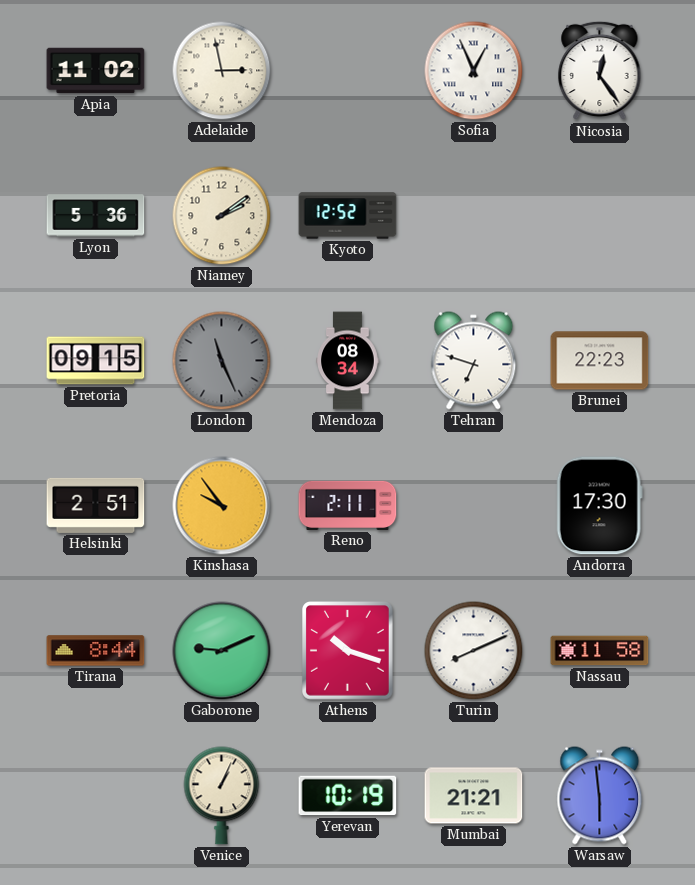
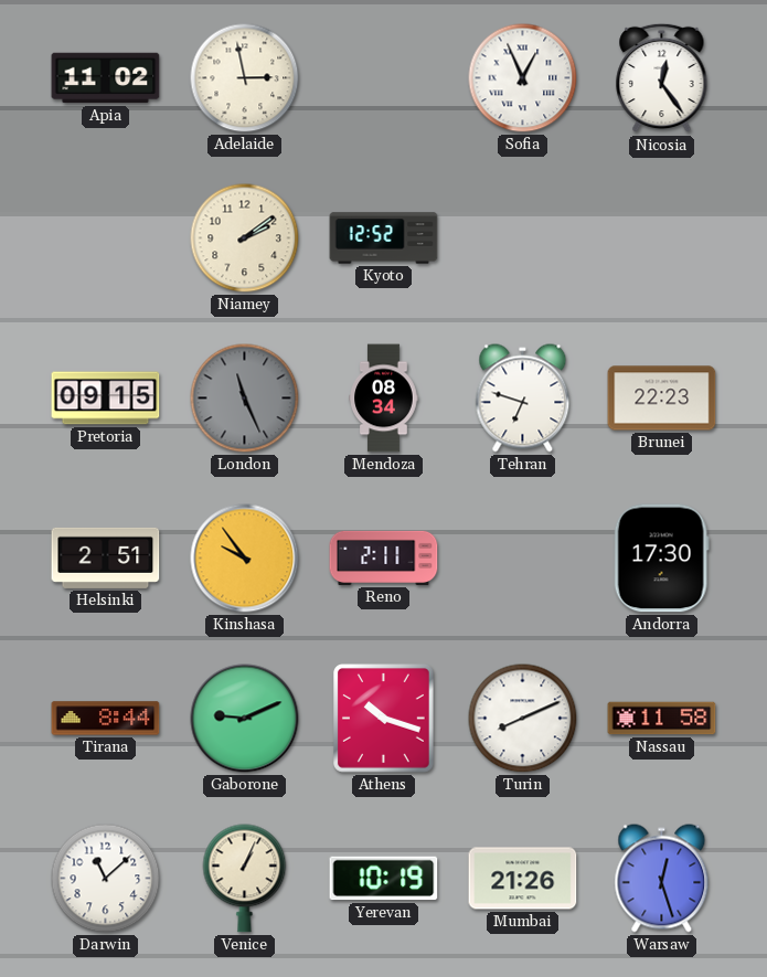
Lyon: 5:36 -> none
Darwin: none -> 11:08
Mumbai: 21:21 -> 21:26
Warsaw: 5:59 -> 12:27
